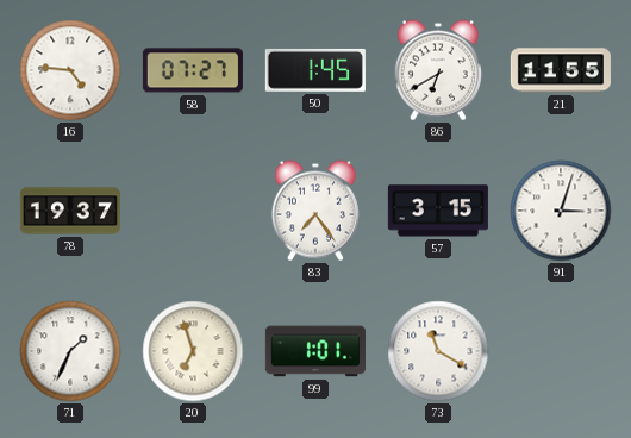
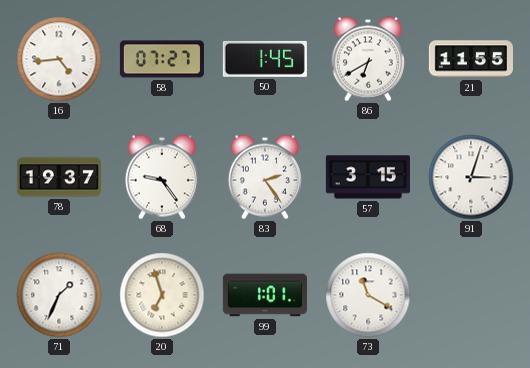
16: 4:46 -> 4:44
68: none -> 9:24
83: 7:24 -> 2:24
